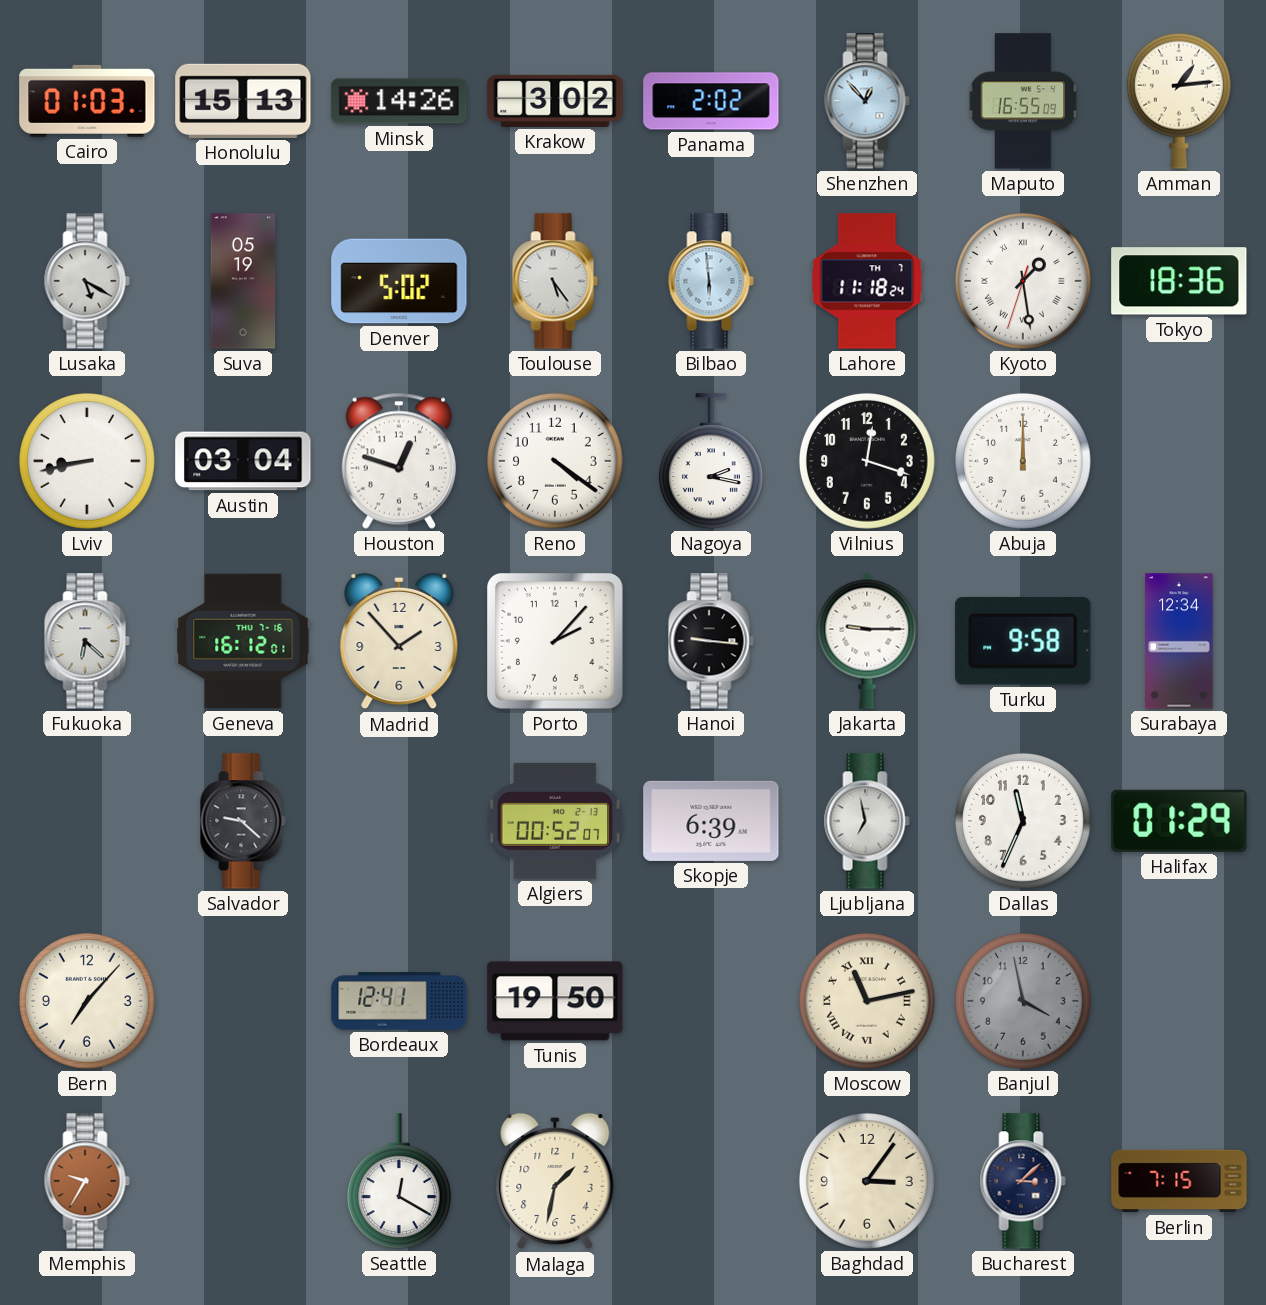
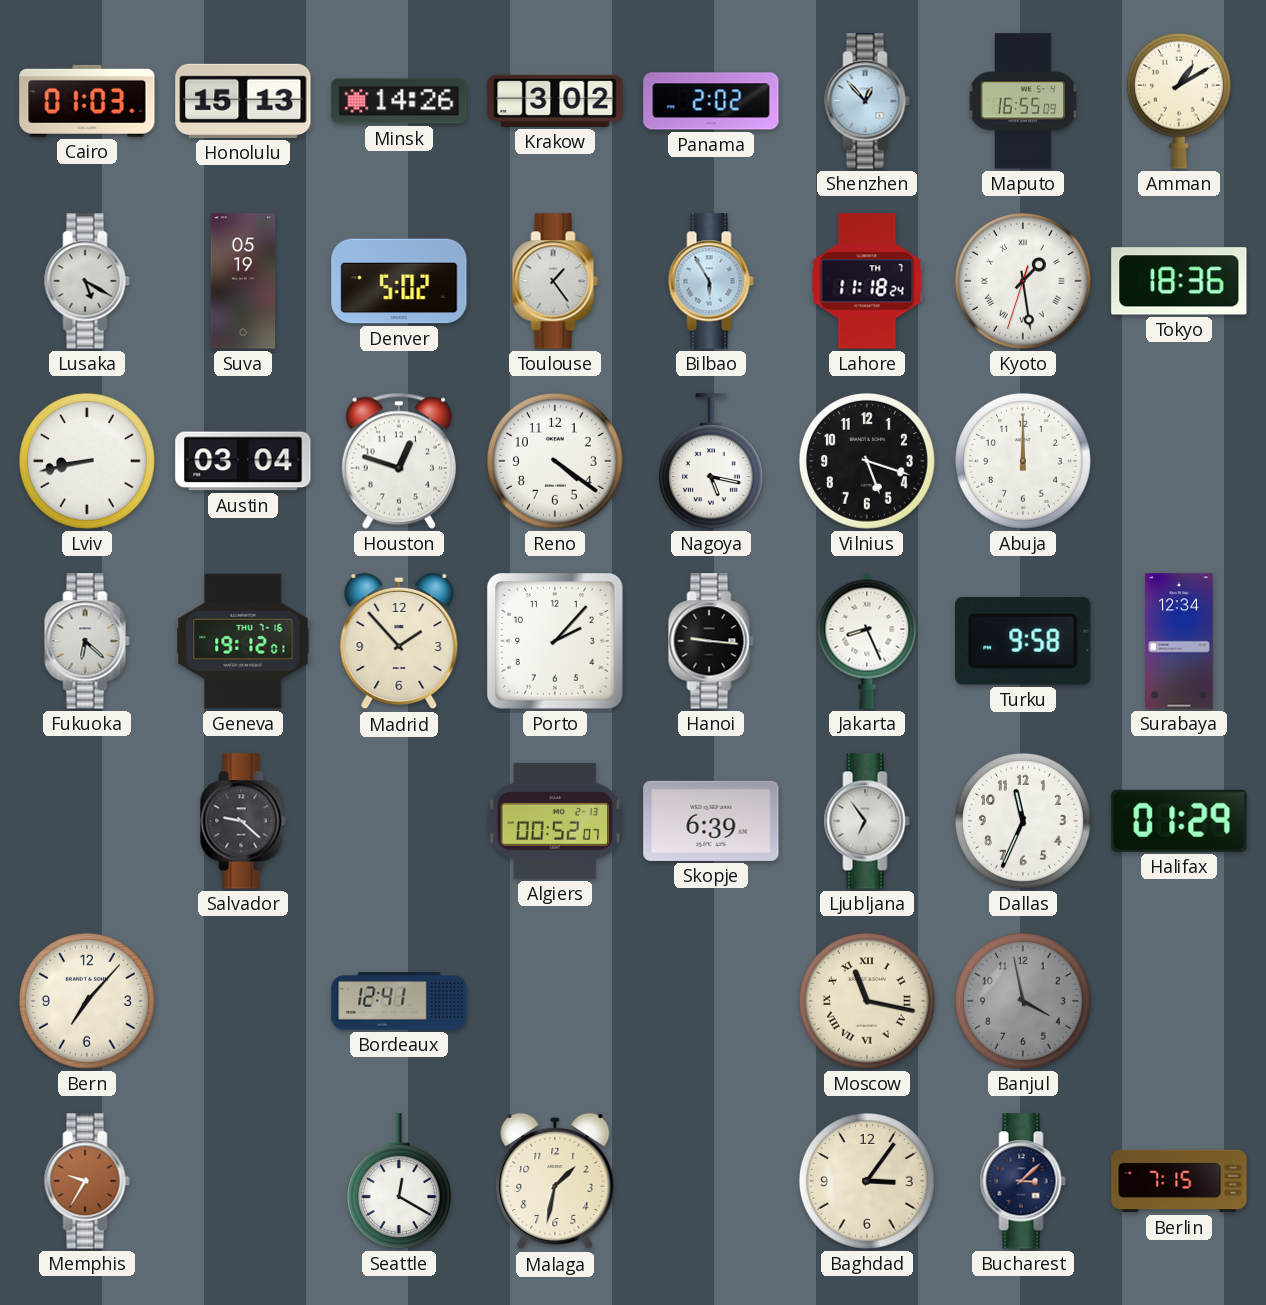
Amman: 1:14 -> 1:10
Toulouse: 5:24 -> 1:24
Bilbao: 5:59 -> 5:55
Nagoya: 2:17 -> 5:17
Vilnius: 12:18 -> 5:18
Geneva: 16:12 -> 19:12
Jakarta: 9:15 -> 8:26
Ljubljana: 6:58 -> 6:54
Tunis: 19:50 -> none
Moscow: 11:13 -> 11:17
